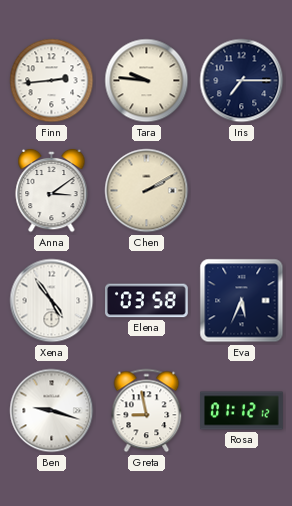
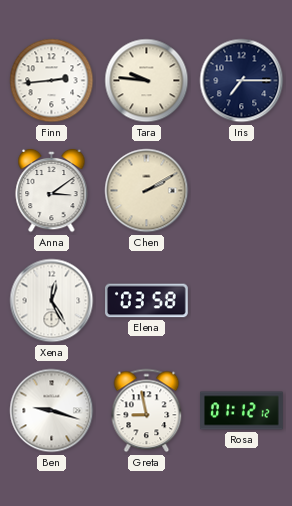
Xena: 4:54 -> 12:25
Eva: 5:34 -> none
